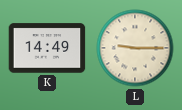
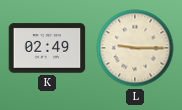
K: 14:49 -> 02:49
